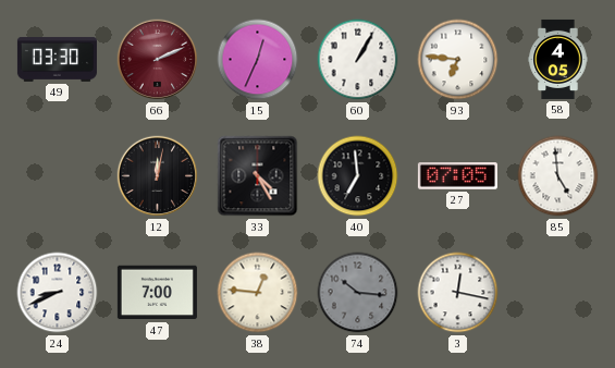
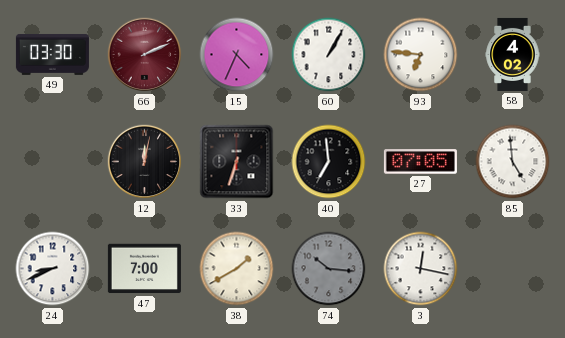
15: 12:34 -> 4:34
58: 4:05 -> 4:02
33: 4:25 -> 6:33
38: 12:46 -> 1:40
